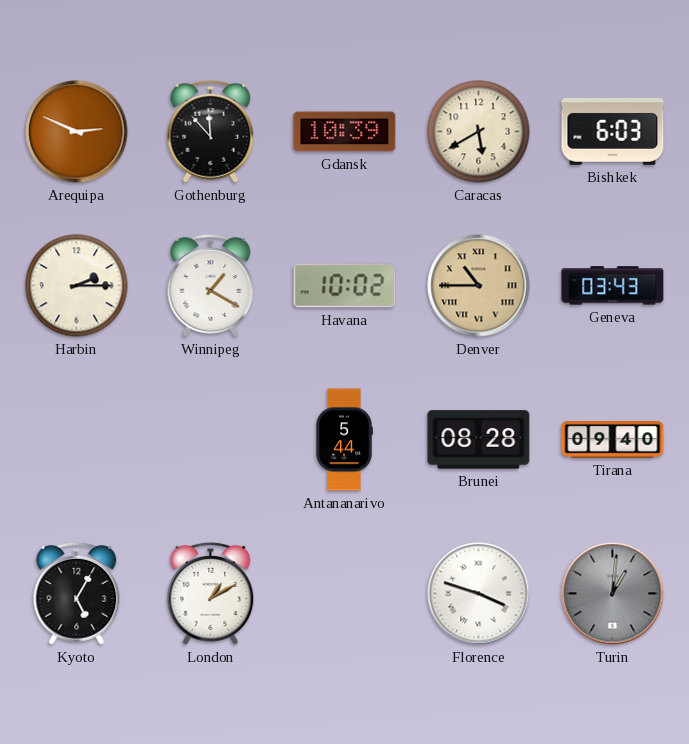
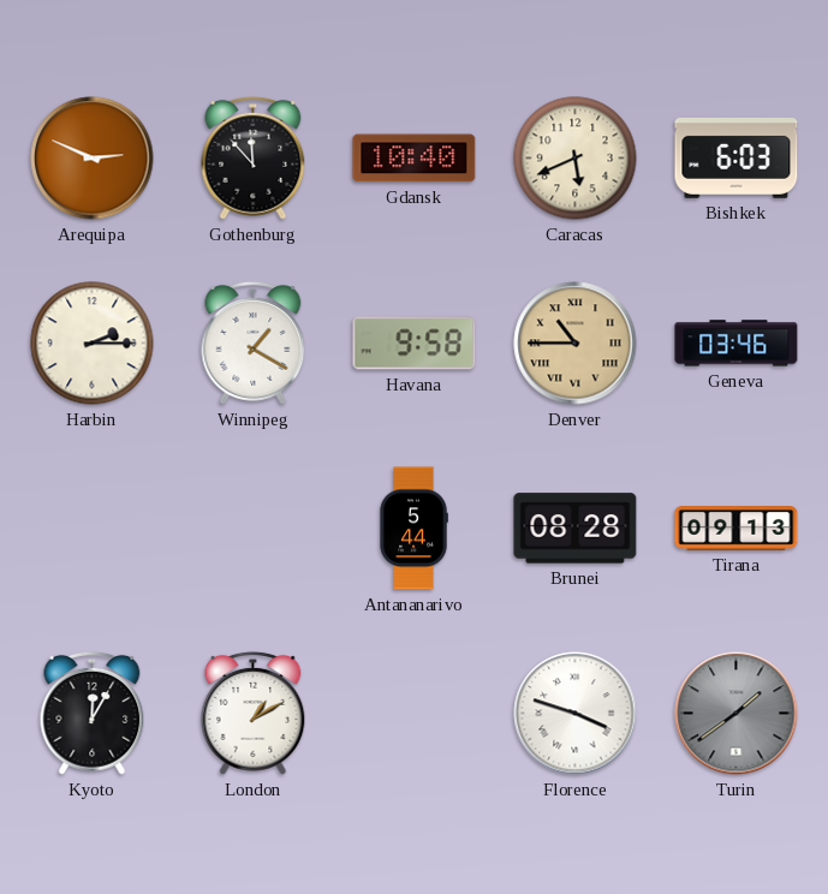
Gdansk: 10:39 -> 10:40
Caracas: 5:40 -> 5:41
Havana: 10:02 -> 9:58
Geneva: 03:43 -> 03:46
Tirana: 09:40 -> 09:13
Kyoto: 5:05 -> 12:05
Turin: 1:01 -> 1:39
